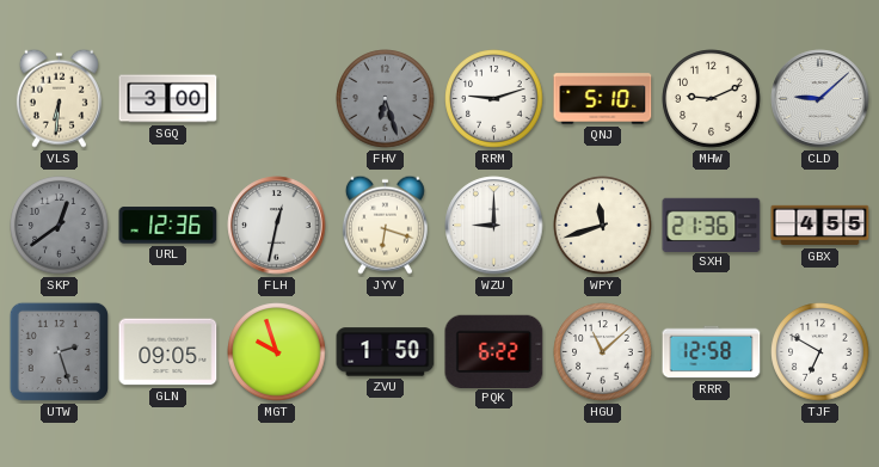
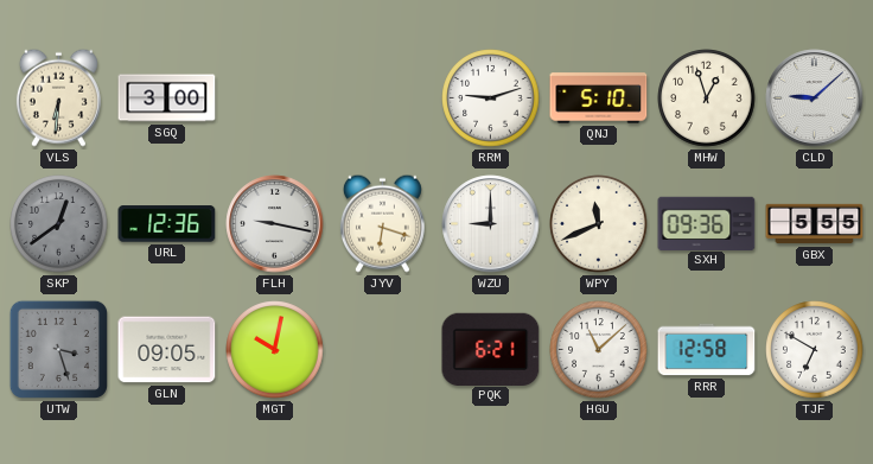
FHV: 6:27 -> none
MHW: 9:11 -> 12:57
FLH: 12:32 -> 9:17
WPY: 11:42 -> 11:41
SXH: 21:36 -> 09:36
GBX: 4:55 -> 5:55
UTW: 2:27 -> 3:27
MGT: 9:57 -> 10:02
ZVU: 1:50 -> none
PQK: 6:22 -> 6:21
